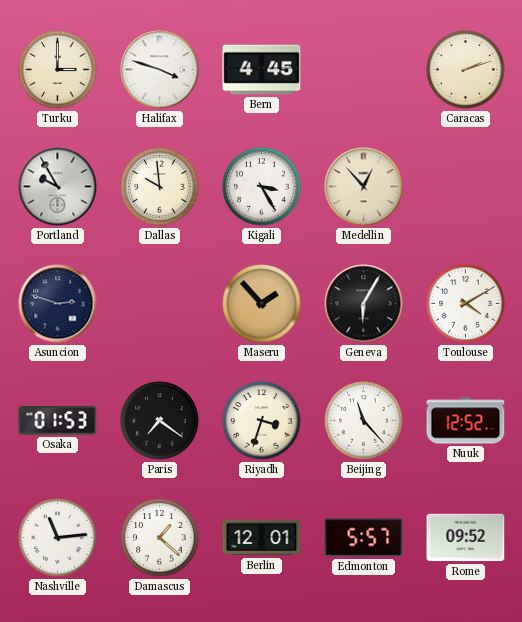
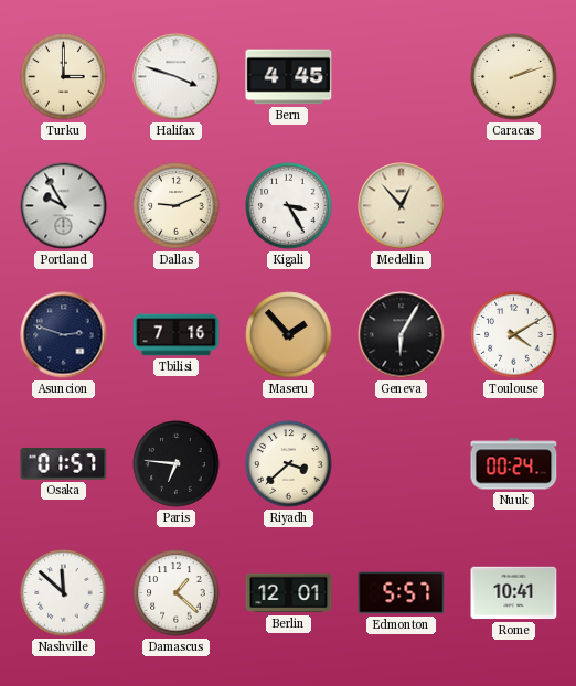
Dallas: 9:59 -> 9:11
Tbilisi: none -> 7:16
Osaka: 01:53 -> 01:57
Paris: 7:21 -> 6:46
Riyadh: 3:33 -> 3:38
Beijing: 11:23 -> none
Nuuk: 12:52 -> 00:24
Nashville: 11:14 -> 11:52
Rome: 09:52 -> 10:41
